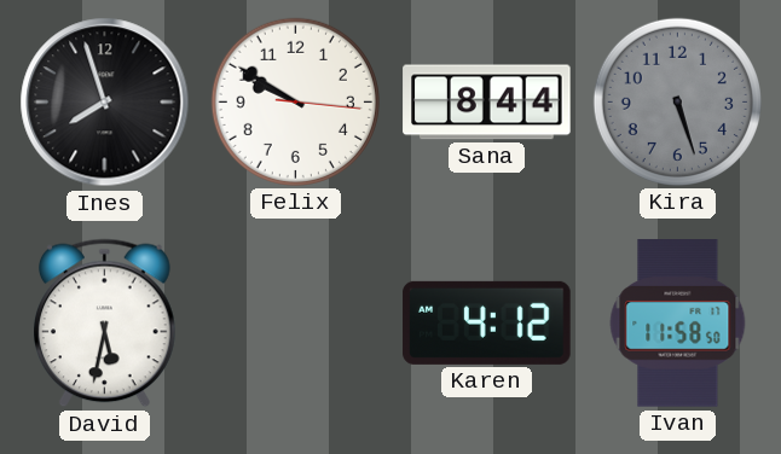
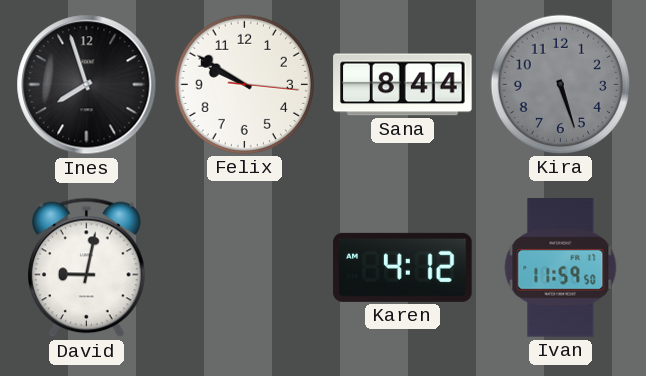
David: 5:32 -> 9:02
Ivan: 11:58 -> 11:59
